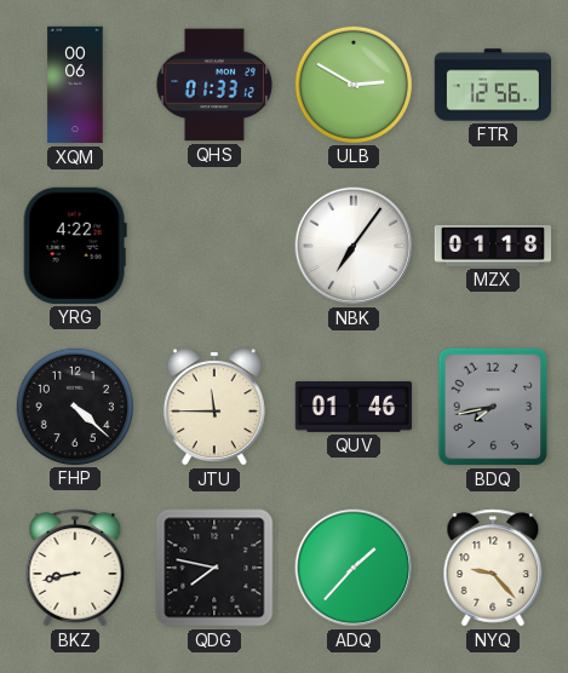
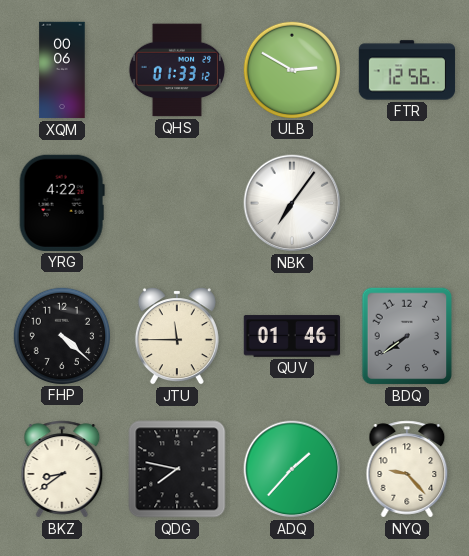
MZX: 01:18 -> none
BDQ: 7:43 -> 7:39
BKZ: 8:43 -> 8:39
